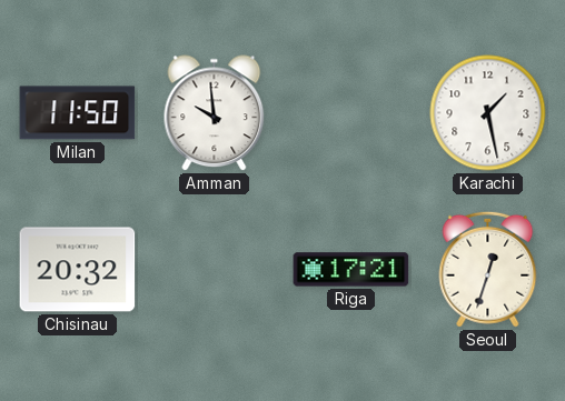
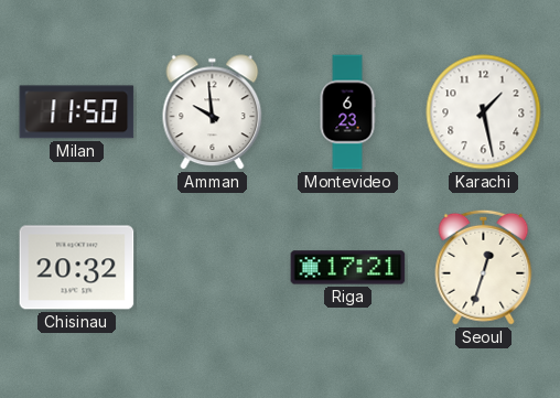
Montevideo: none -> 6:23
